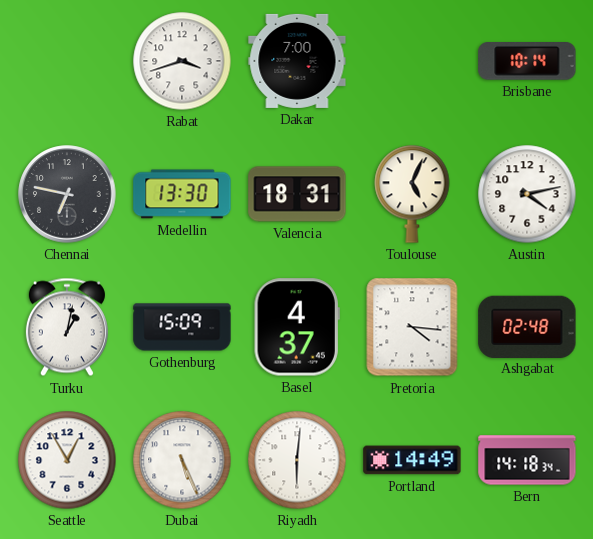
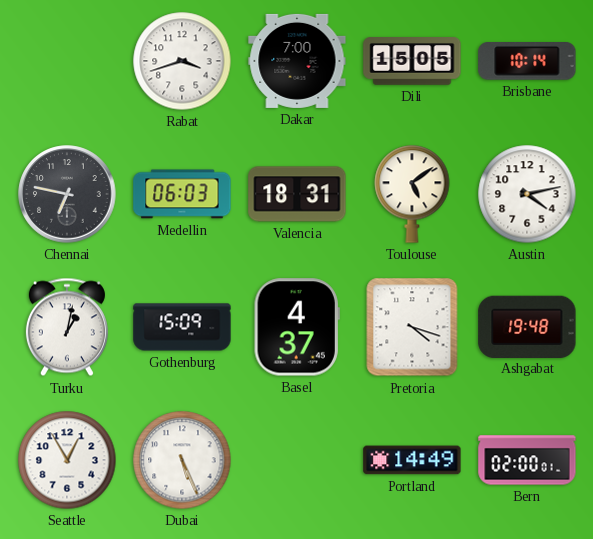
Dili: none -> 15:05
Medellin: 13:30 -> 06:03
Toulouse: 5:04 -> 5:09
Pretoria: 4:16 -> 4:18
Ashgabat: 02:48 -> 19:48
Riyadh: 6:01 -> none
Bern: 14:18 -> 02:00
